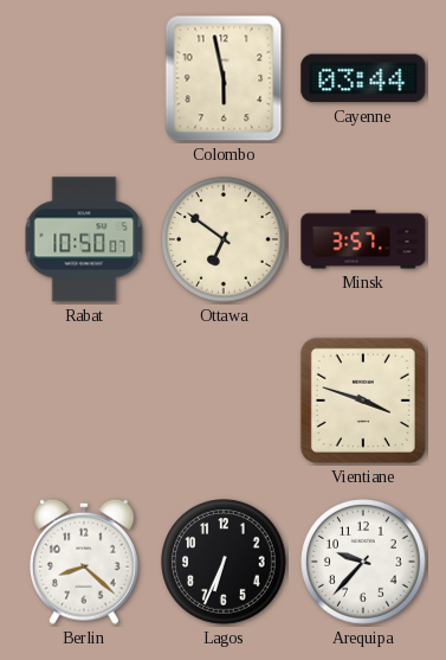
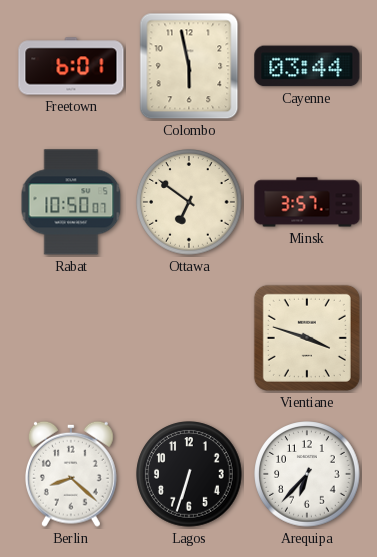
Freetown: none -> 6:01
Lagos: 6:34 -> 6:33
Arequipa: 9:37 -> 6:37
